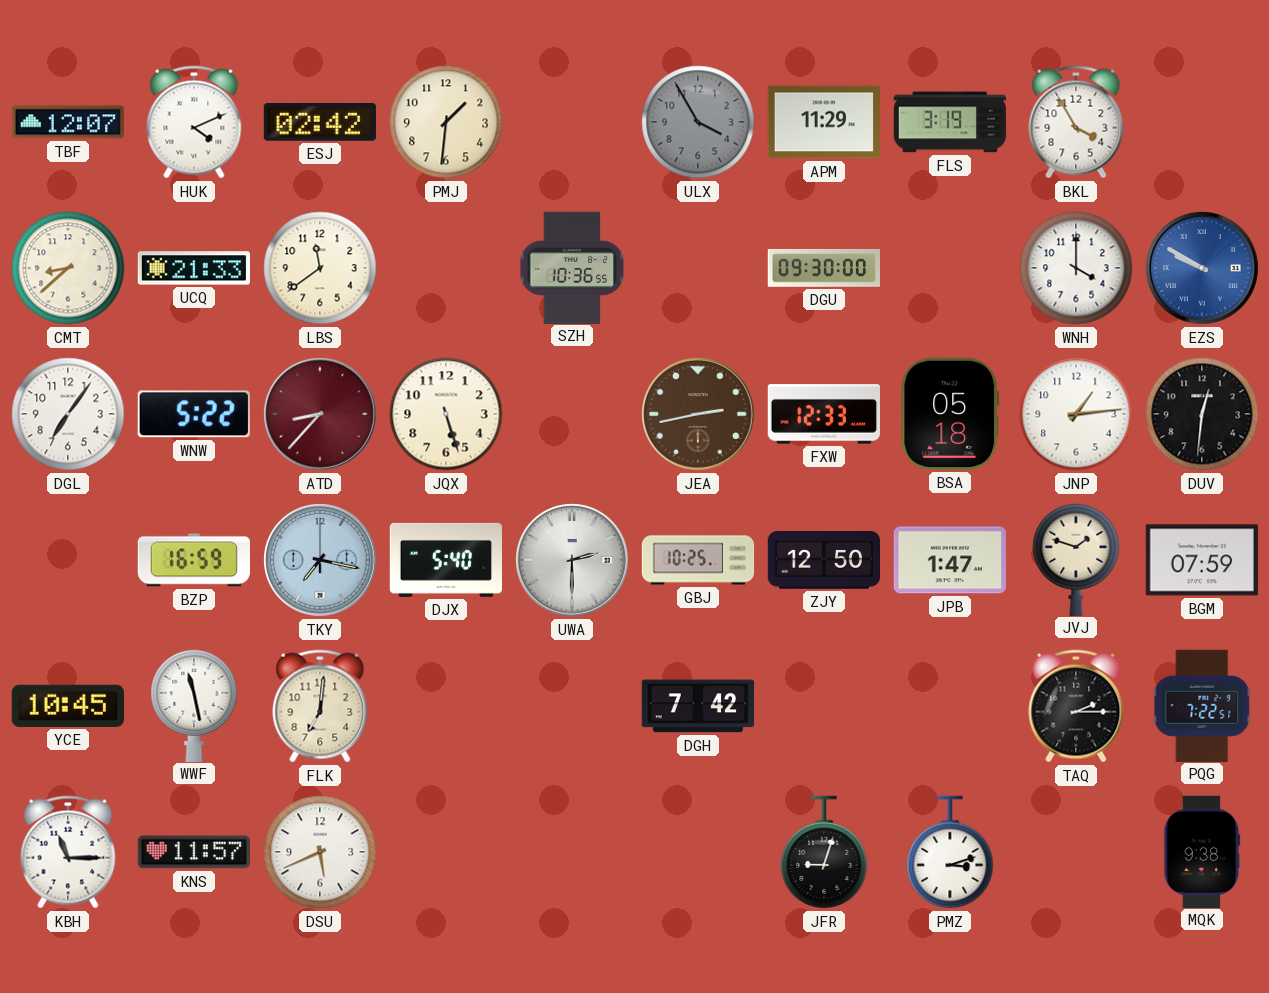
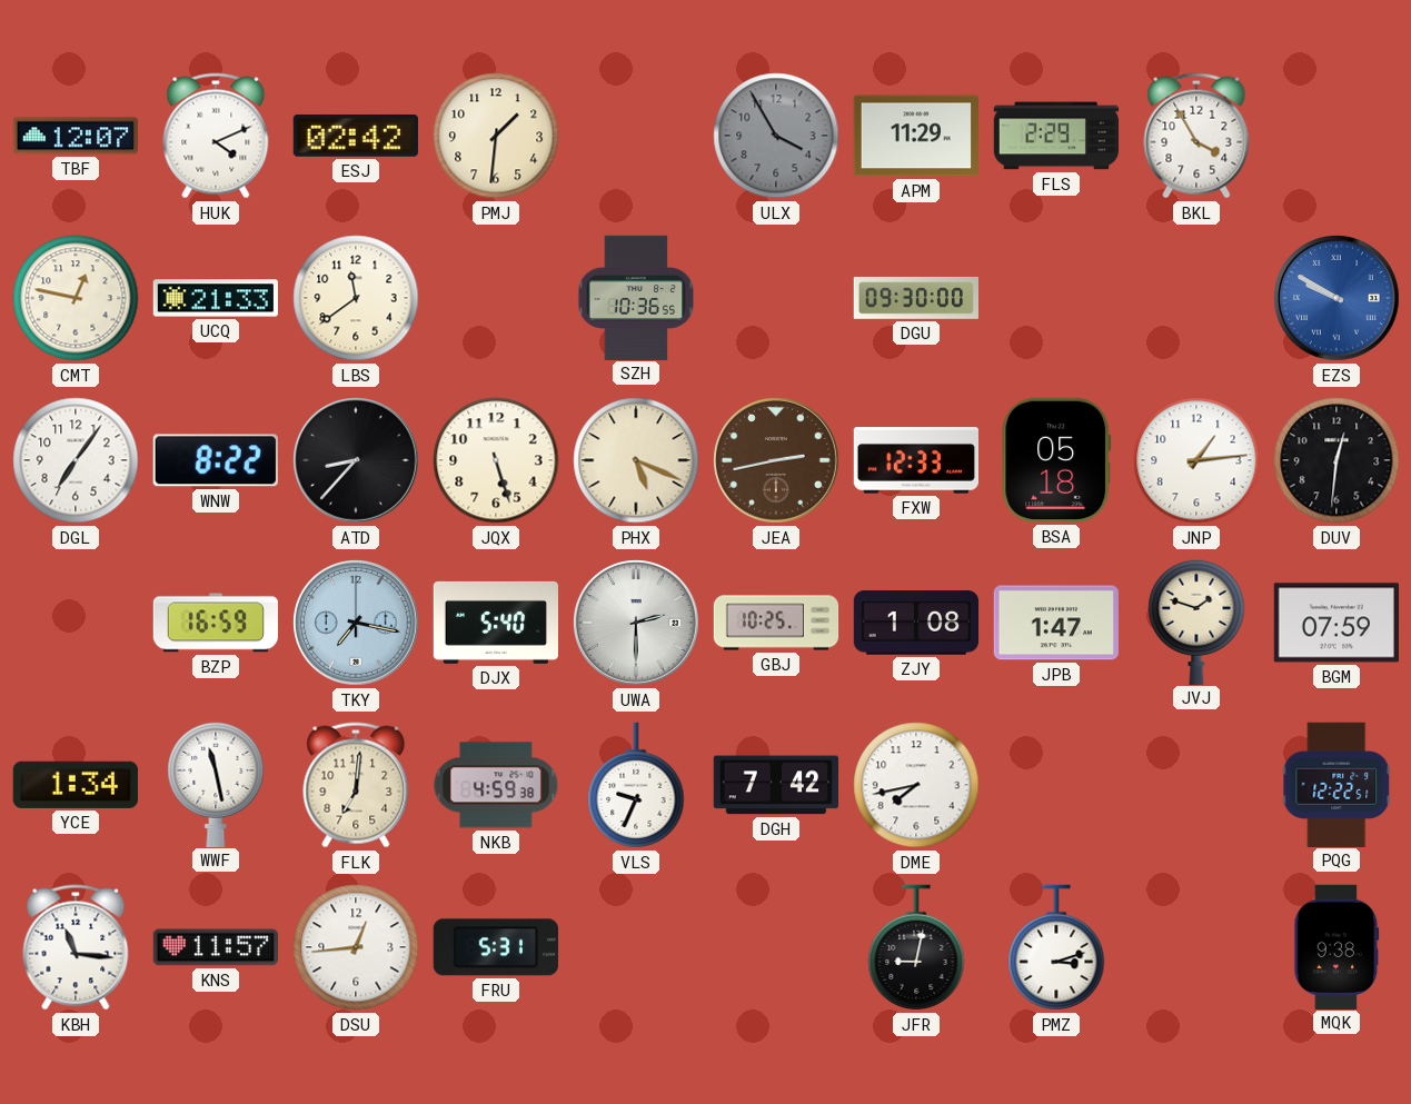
FLS: 3:19 -> 2:29
CMT: 8:38 -> 12:47
WNH: 4:00 -> none
WNW: 5:22 -> 8:22
ATD dial: burgundy -> black
PHX: none -> 5:19
ZJY: 12:50 -> 1:08
YCE: 10:45 -> 1:34
NKB: none -> 4:59
VLS: none -> 9:34
DME: none -> 7:43
TAQ: 2:15 -> none
PQG: 7:22 -> 12:22
KBH: 11:15 -> 11:16
DSU: 5:41 -> 12:44
FRU: none -> 5:31
JFR: 9:03 -> 9:02
